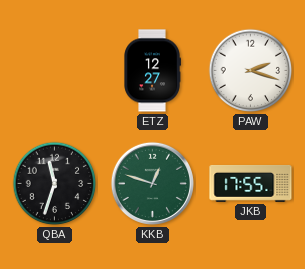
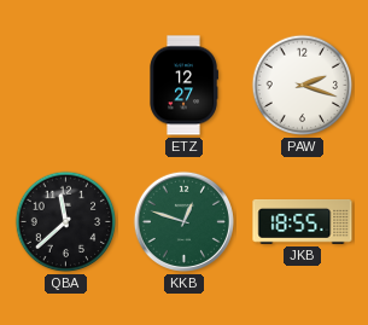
QBA: 11:33 -> 11:38
JKB: 17:55 -> 18:55
